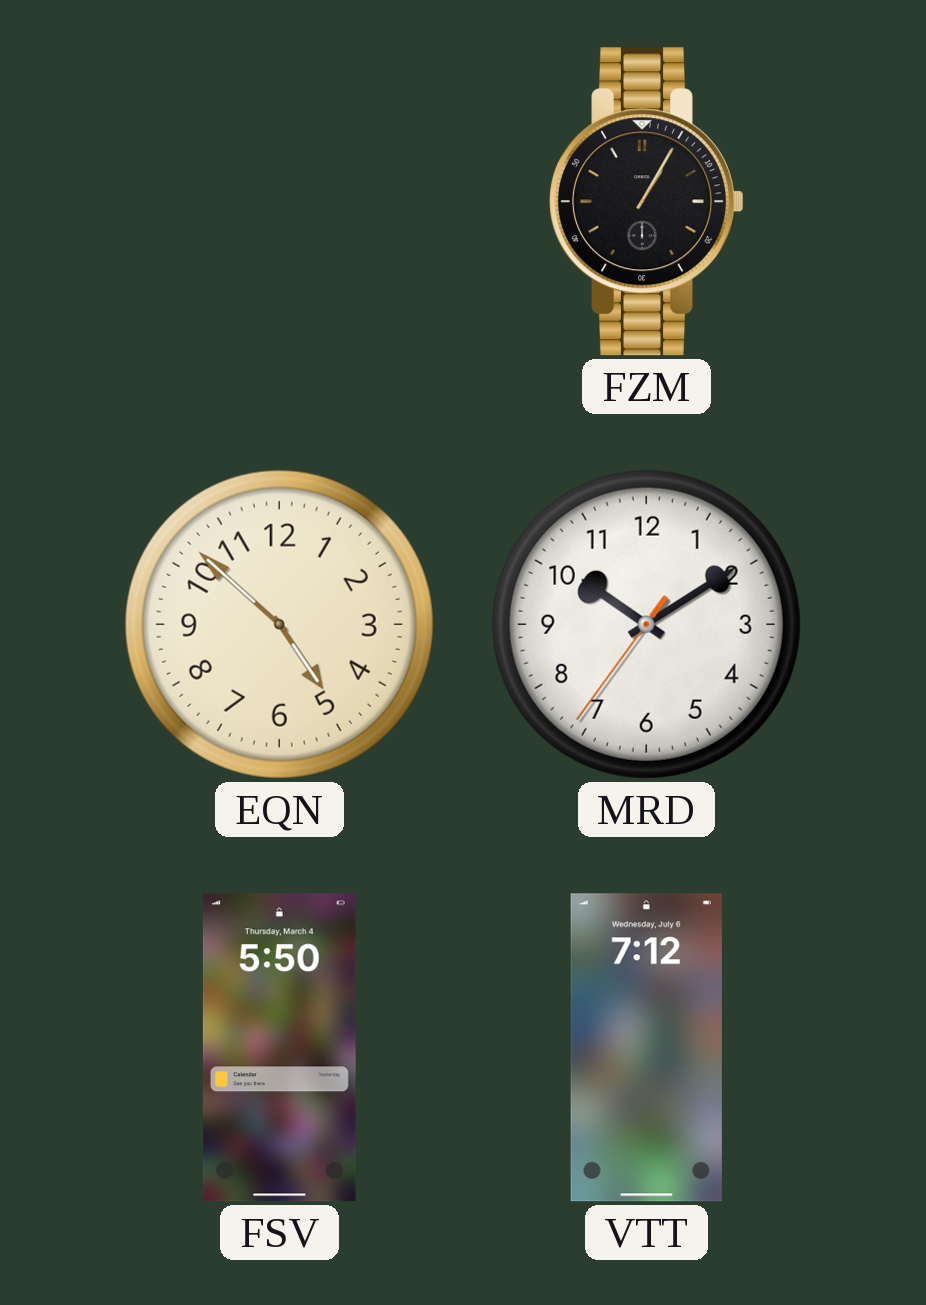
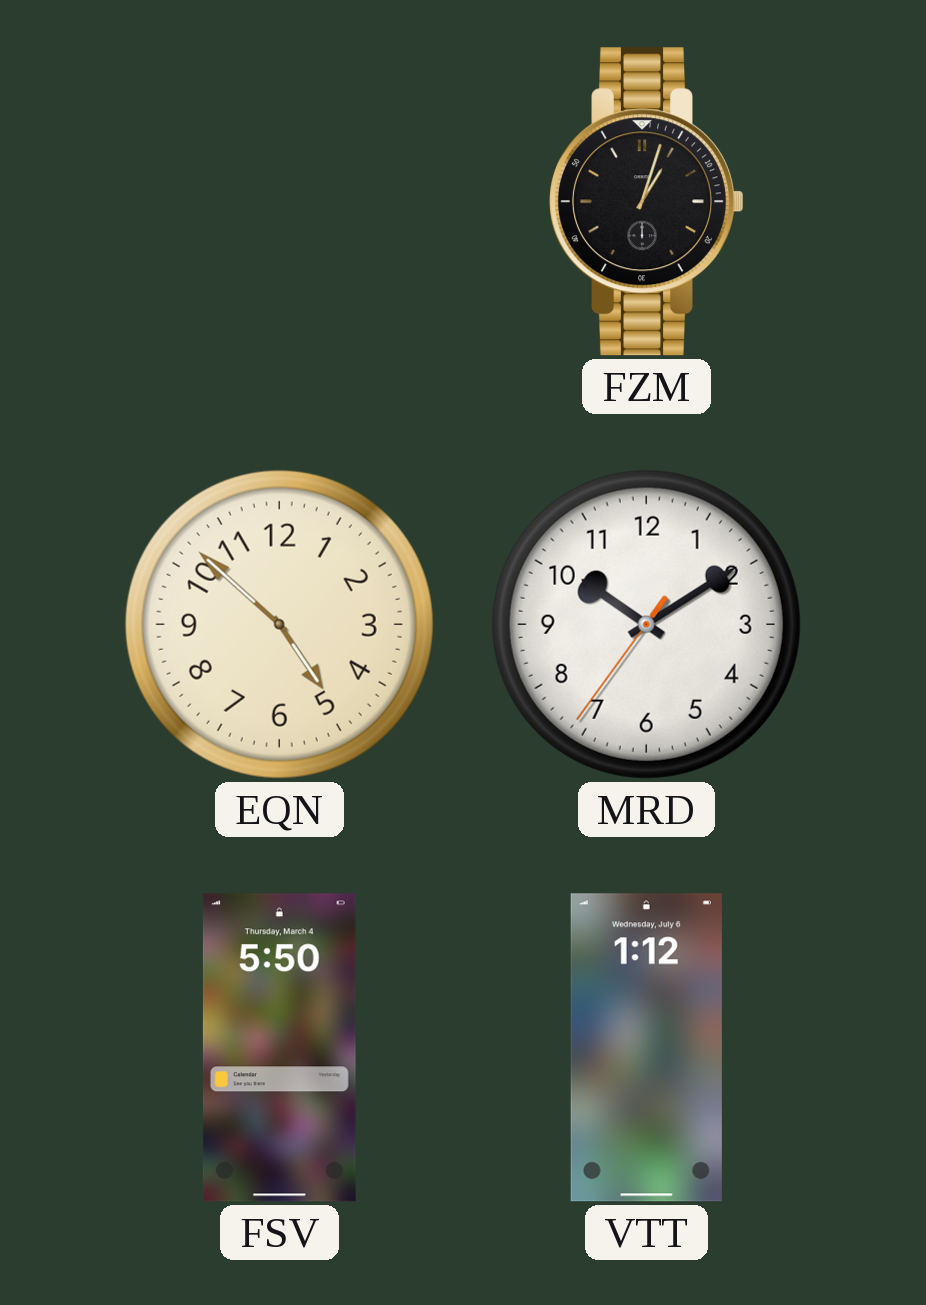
FZM: 1:05 -> 1:03
VTT: 7:12 -> 1:12
